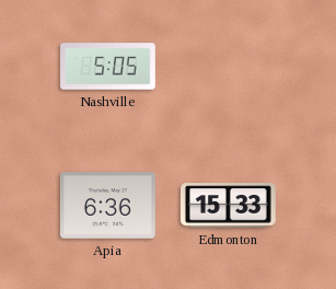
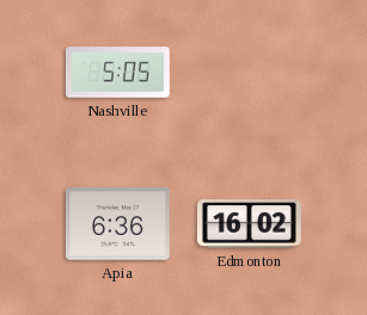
Edmonton: 15:33 -> 16:02
